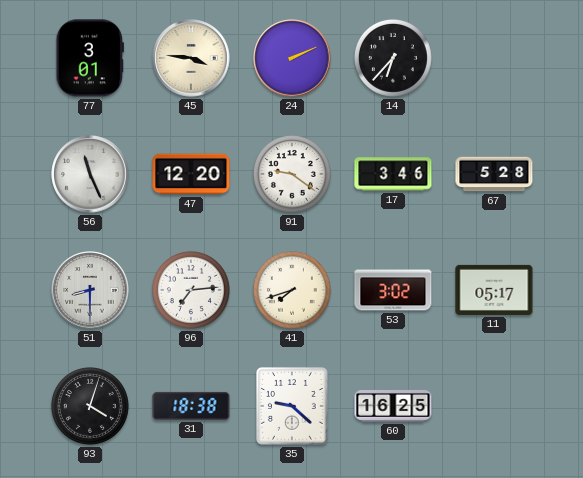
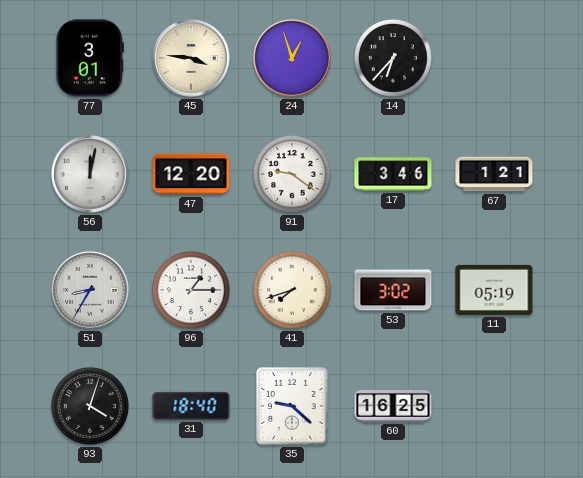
24: 2:11 -> 12:57
56: 11:26 -> 12:02
67: 5:28 -> 1:21
51: 8:30 -> 8:35
96: 7:14 -> 1:15
11: 05:17 -> 05:19
31: 18:38 -> 18:40
